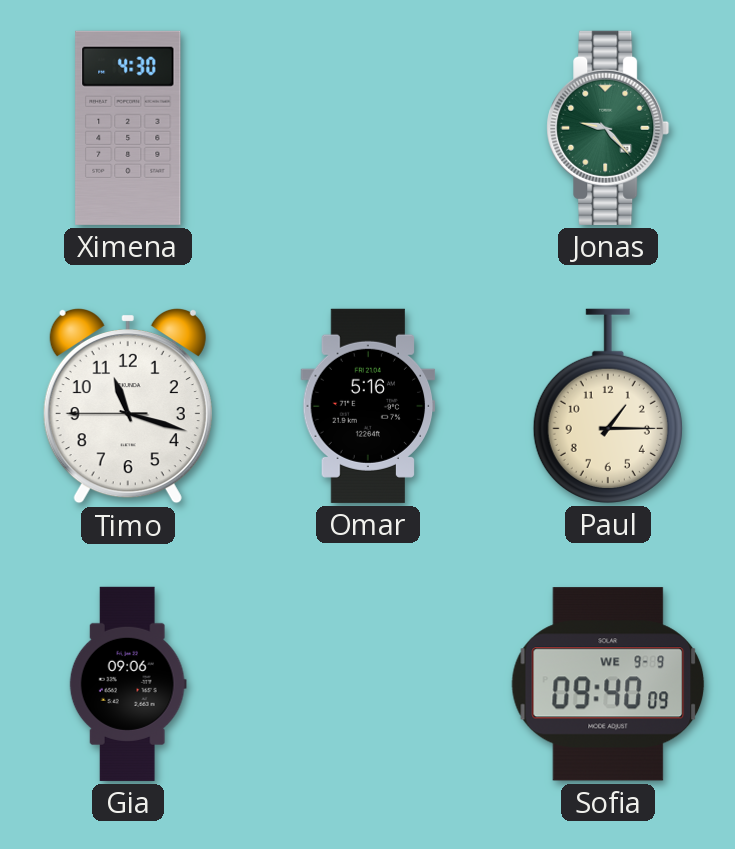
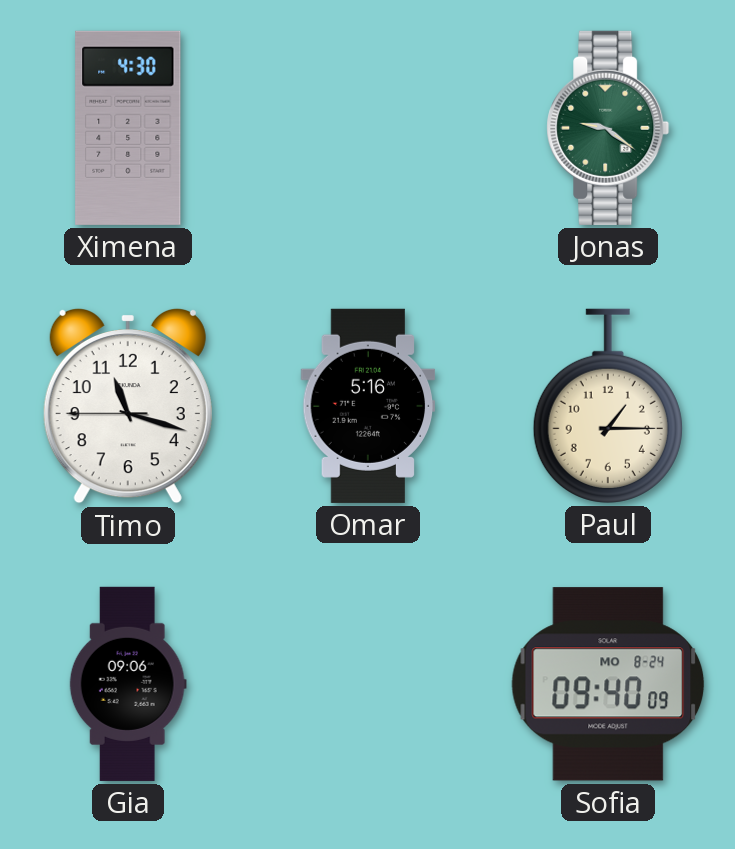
Jonas: 9:23 -> 9:21
Sofia date: WE 9-9 -> MO 8-24
